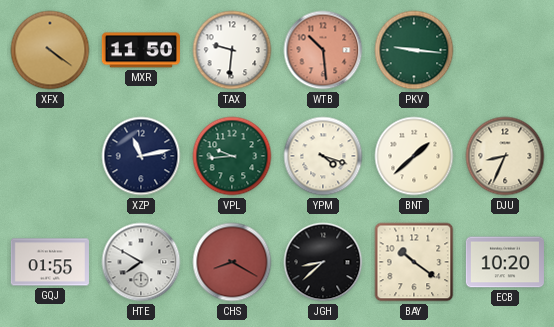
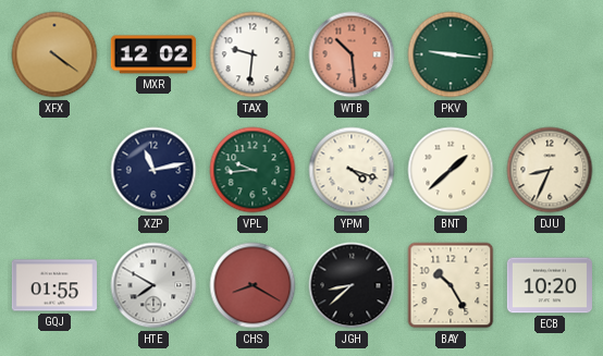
MXR: 11:50 -> 12:02
BAY: 10:21 -> 10:25
